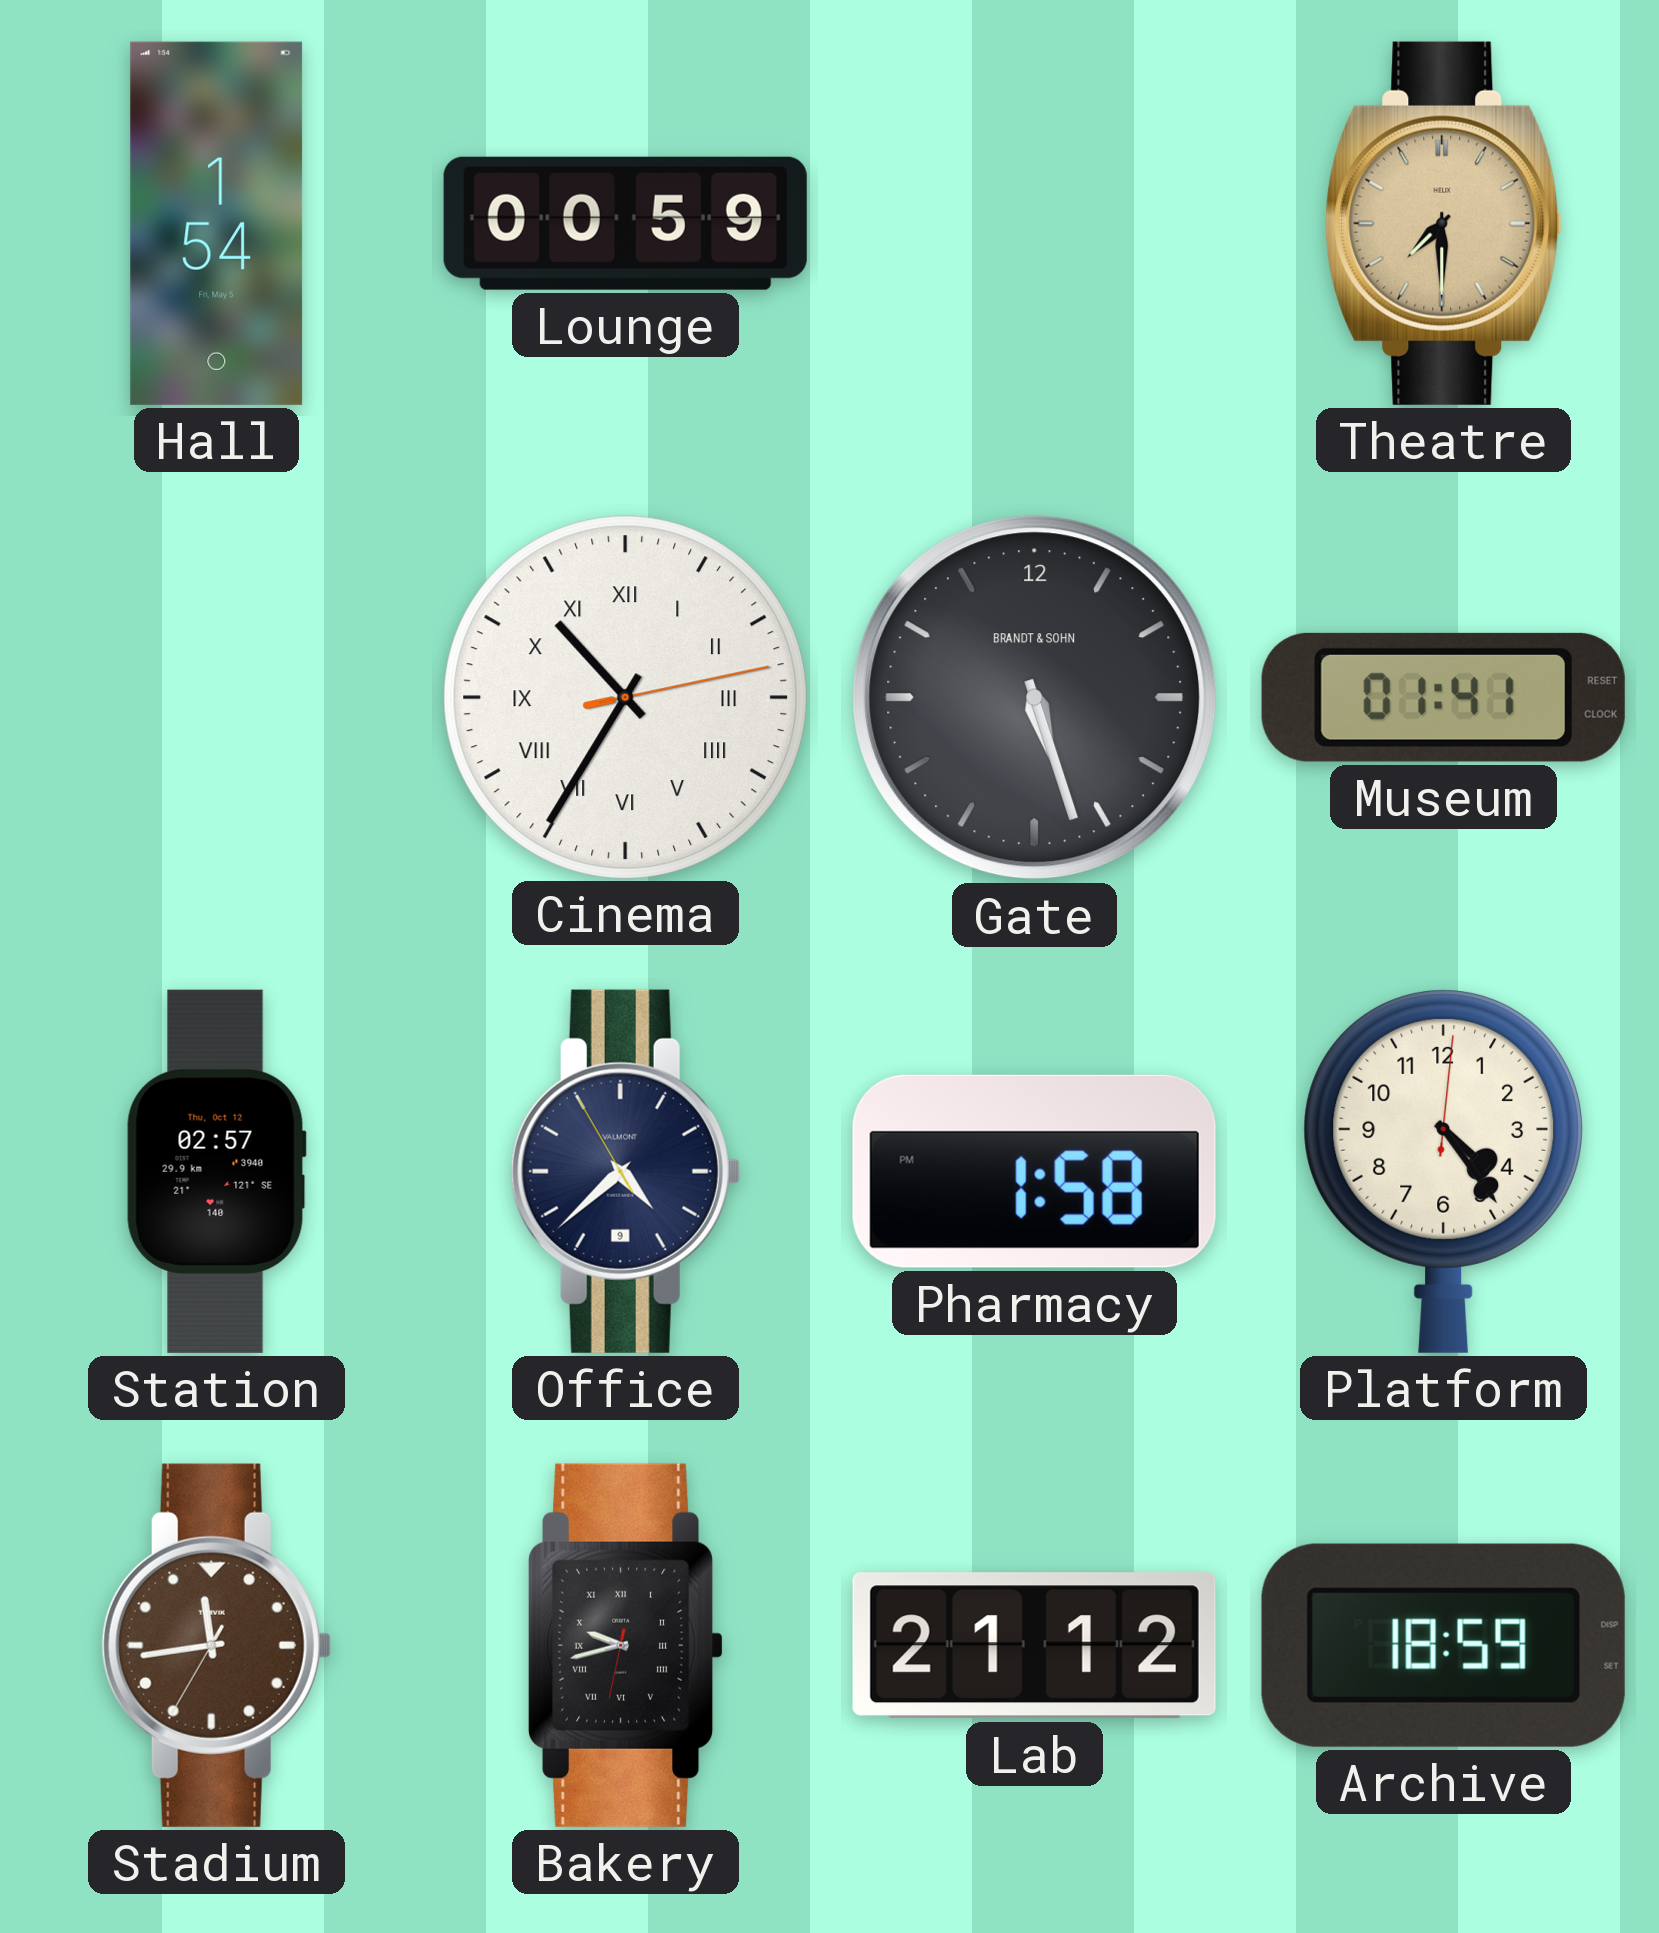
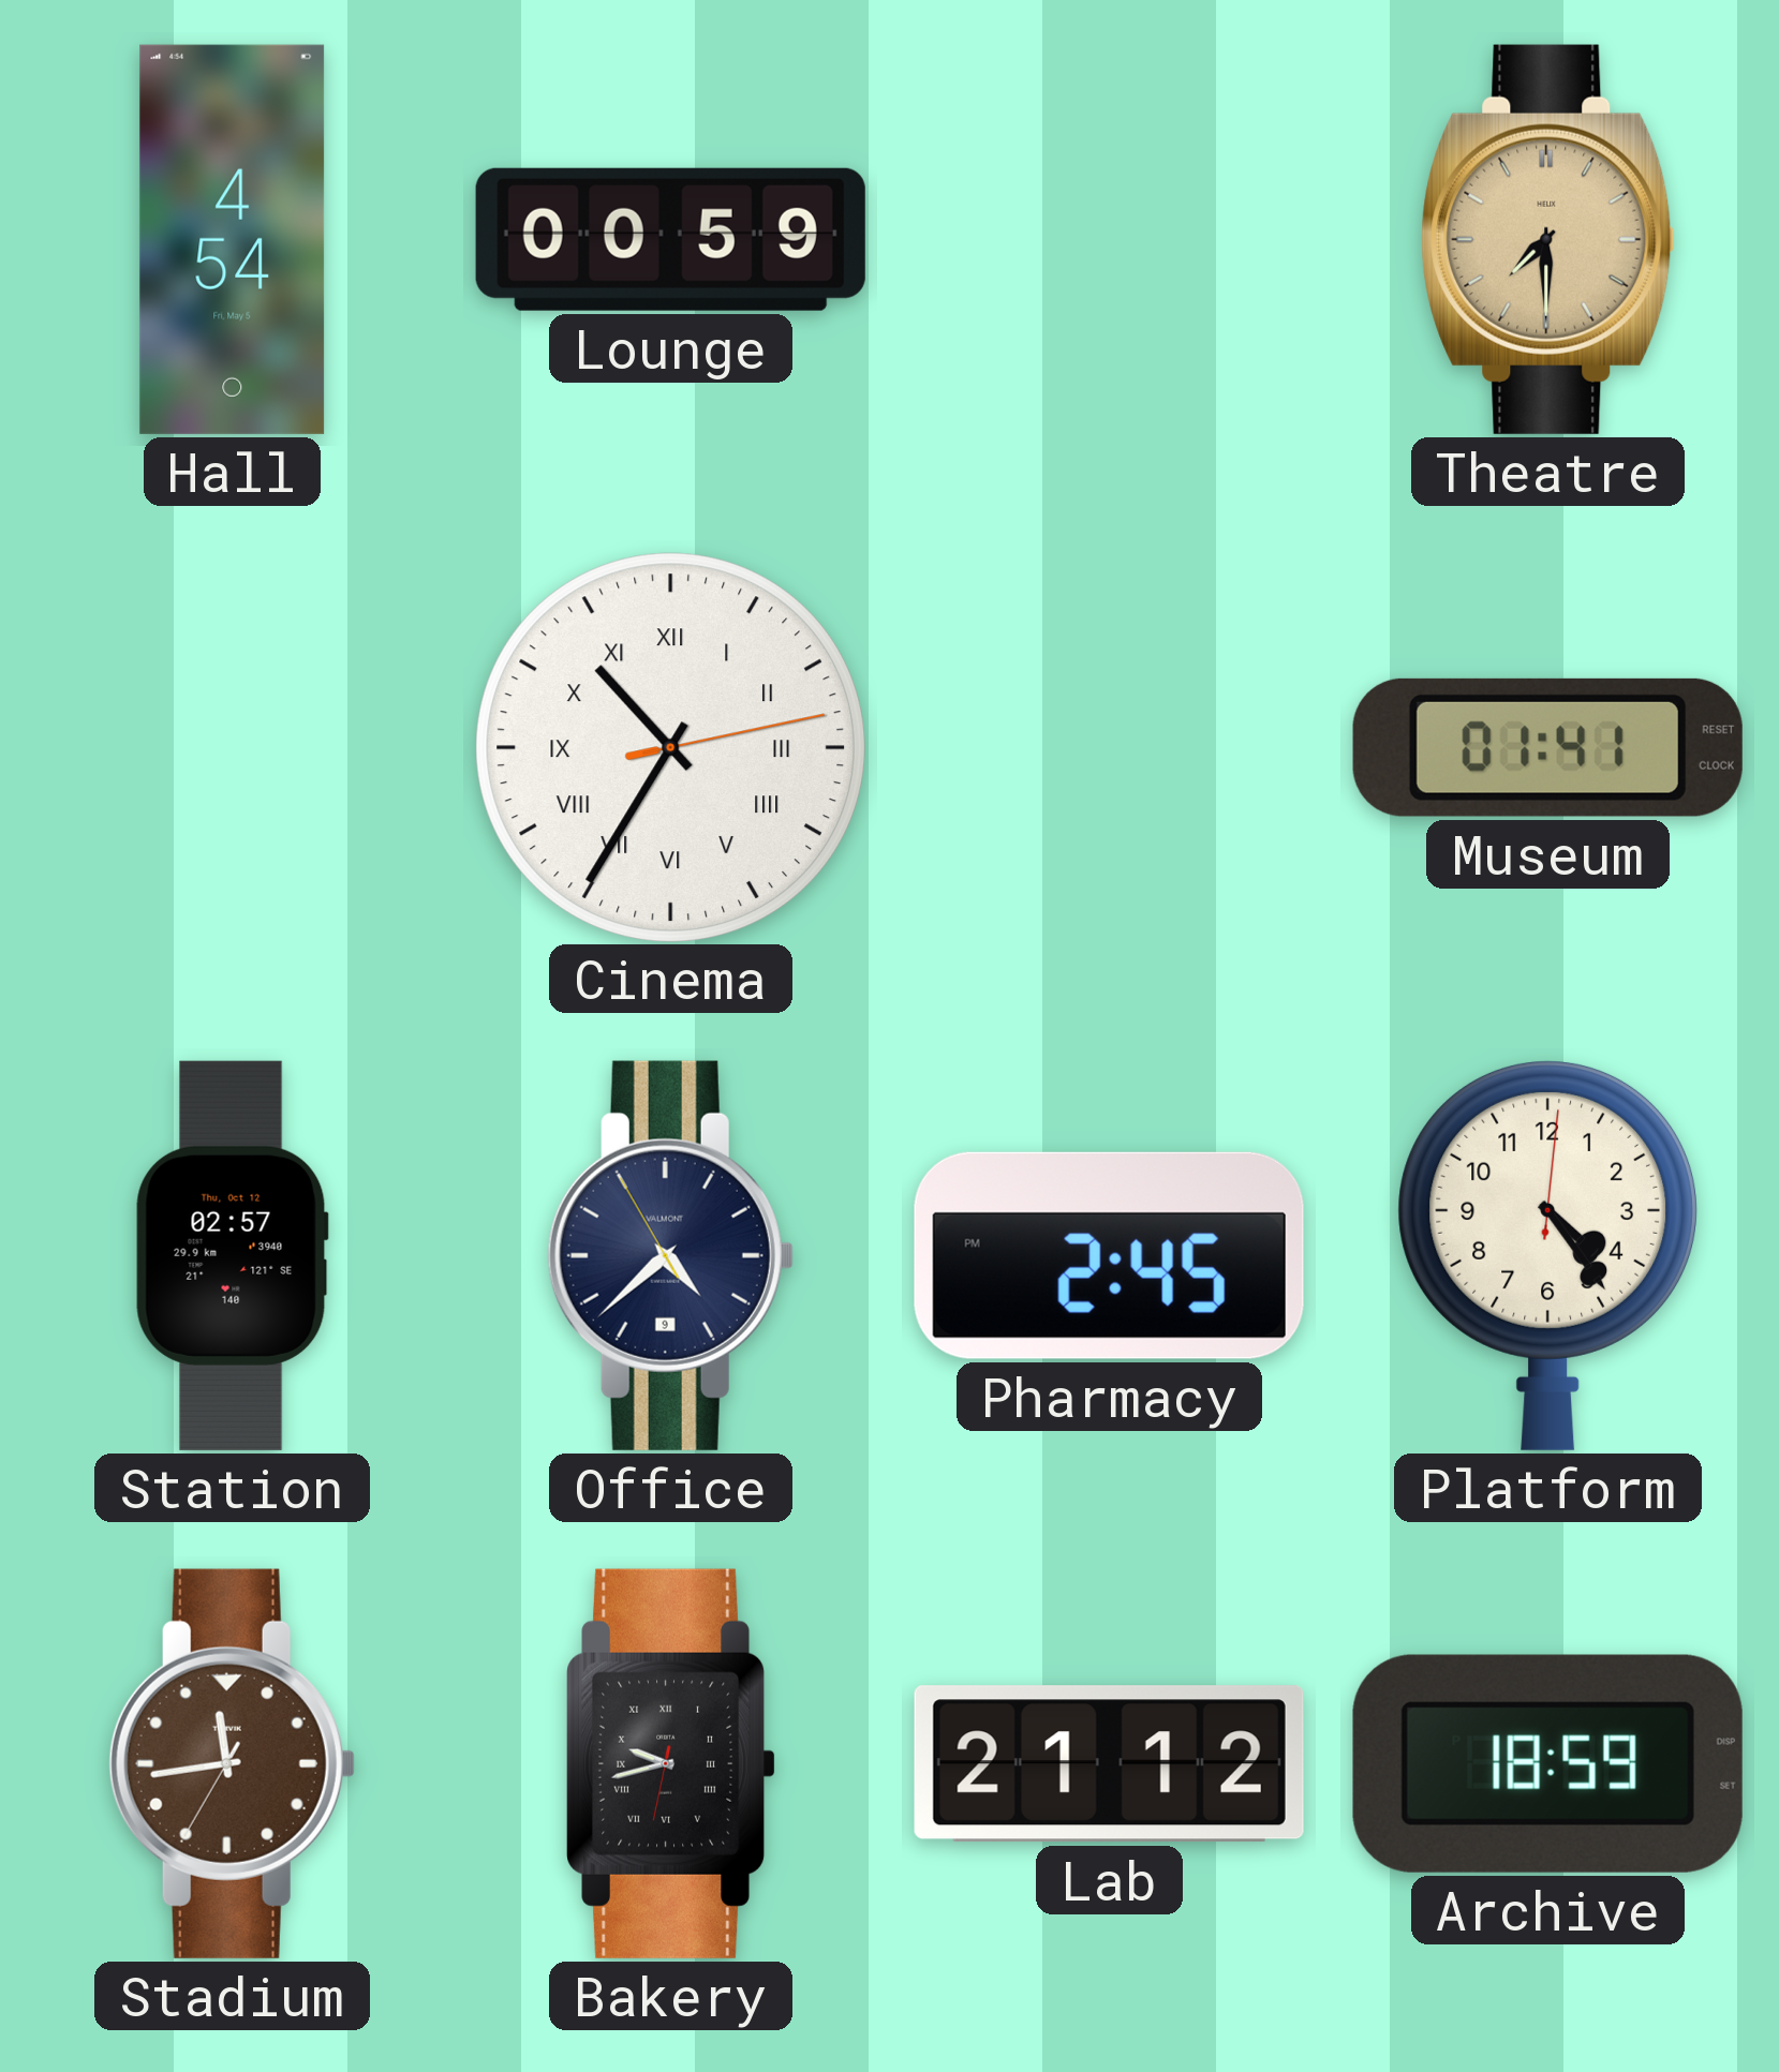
Hall: 1:54 -> 4:54
Gate: 5:27 -> none
Pharmacy: 1:58 -> 2:45
